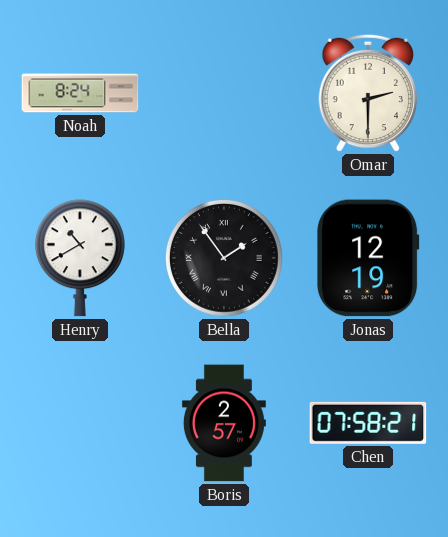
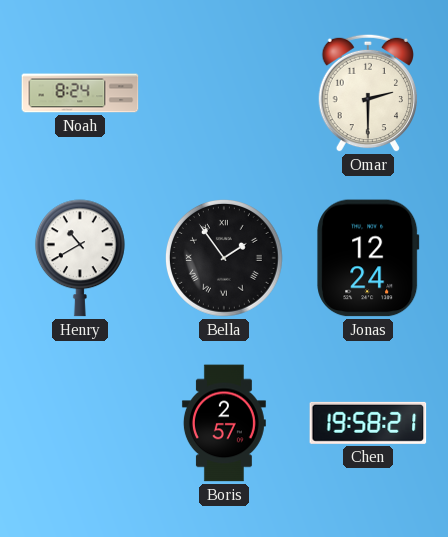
Jonas: 12:19 -> 12:24
Chen: 07:58 -> 19:58
